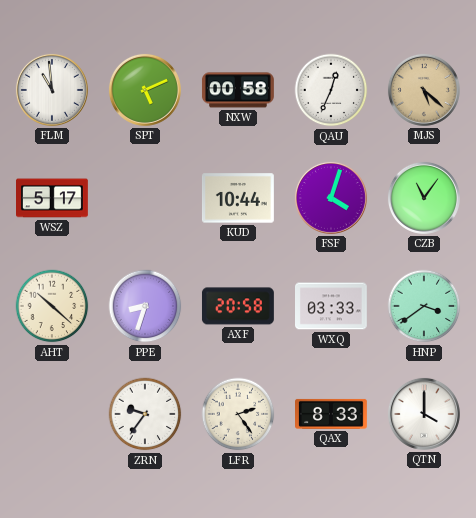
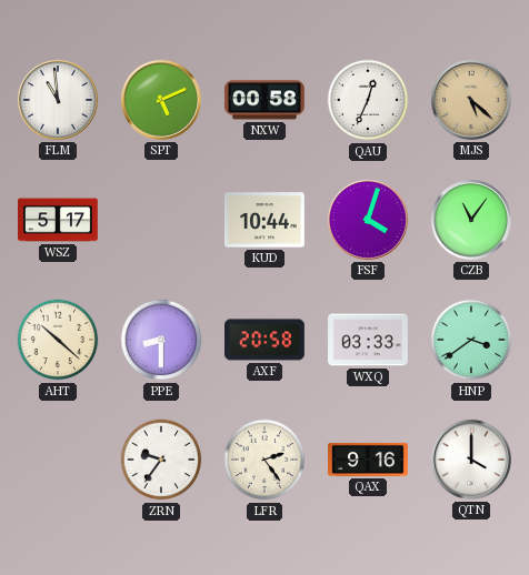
PPE: 8:33 -> 8:30
QAX: 8:33 -> 9:16
